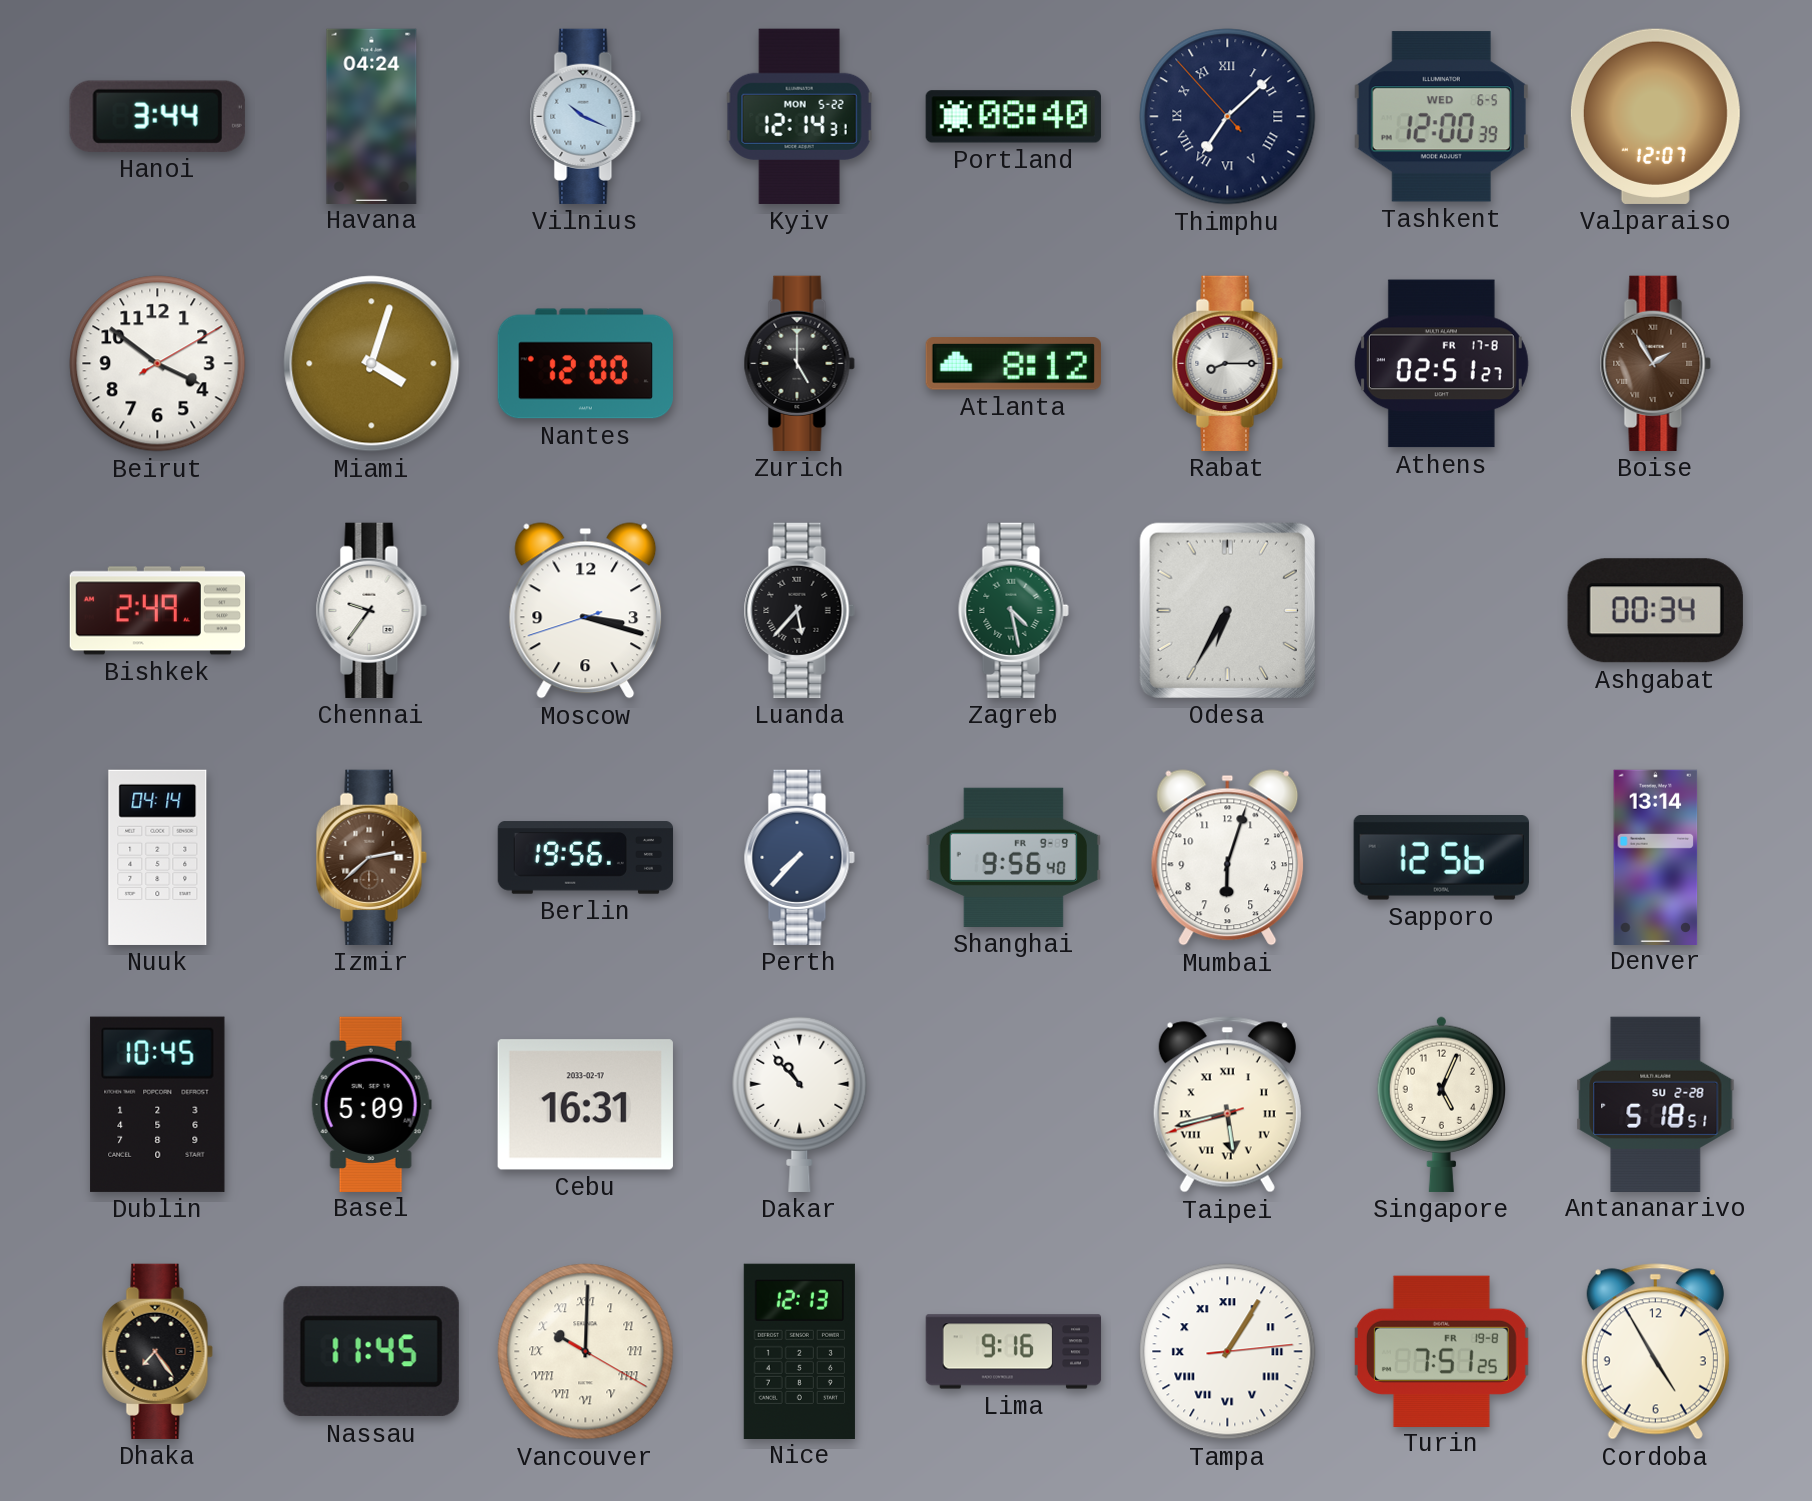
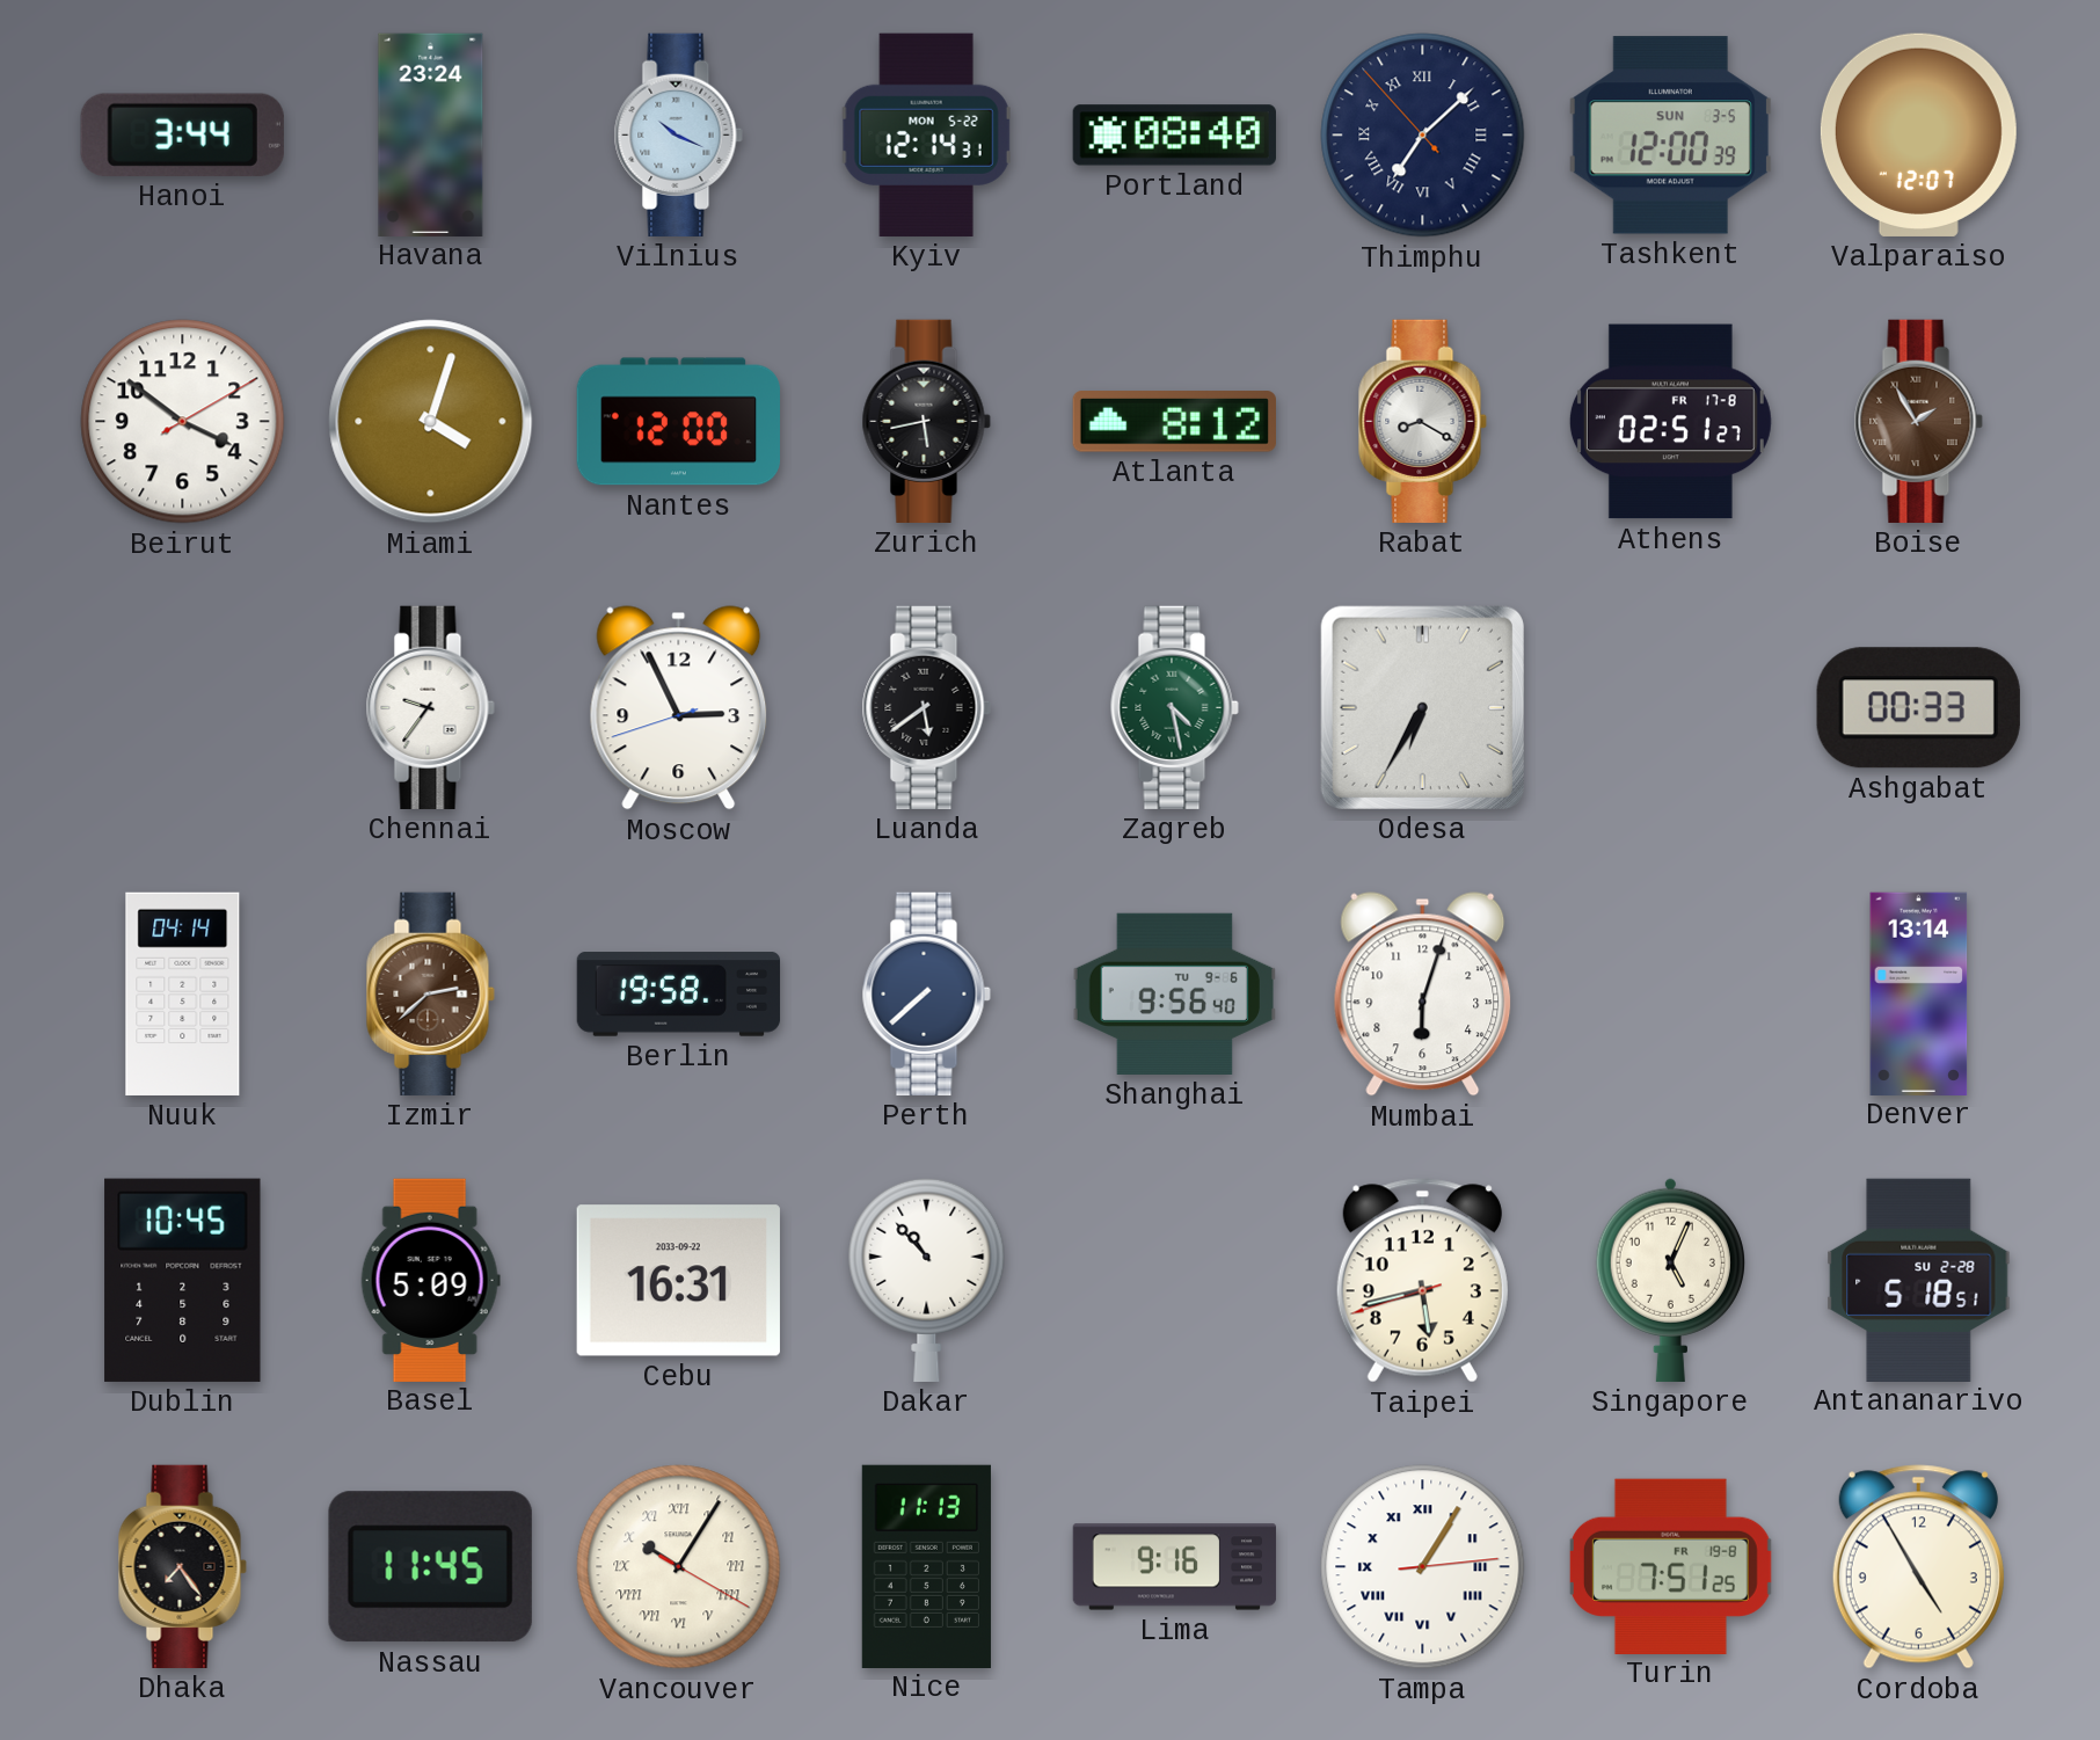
Havana: 04:24 -> 23:24
Tashkent date: WED 6-5 -> SUN 3-5
Zurich: 5:00 -> 5:43
Rabat: 8:15 -> 8:20
Bishkek: 2:49 -> none
Moscow: 3:17 -> 2:55
Luanda: 5:37 -> 5:39
Ashgabat: 00:34 -> 00:33
Berlin: 19:56 -> 19:58
Perth: 7:37 -> 7:38
Shanghai date: FR 9-9 -> TU 9-6
Sapporo: 12:56 -> none
Cebu date: 2033-02-17 -> 2033-09-22
Taipei numerals: Roman -> Arabic
Vancouver: 10:00 -> 10:05
Nice: 12:13 -> 11:13
